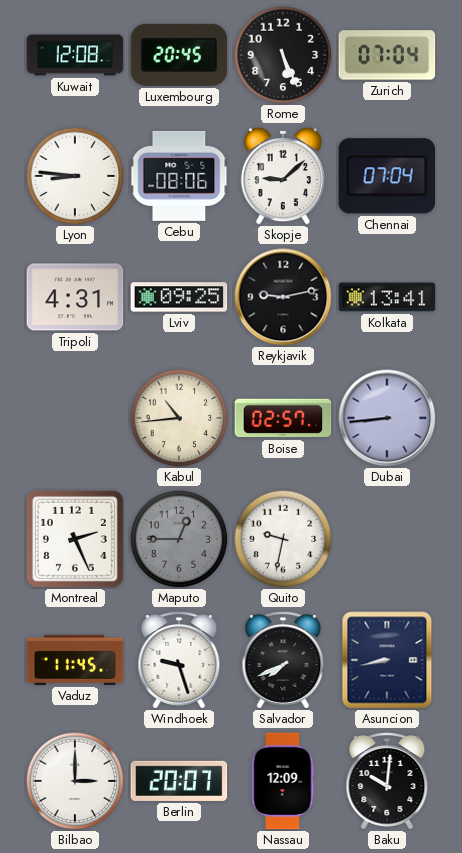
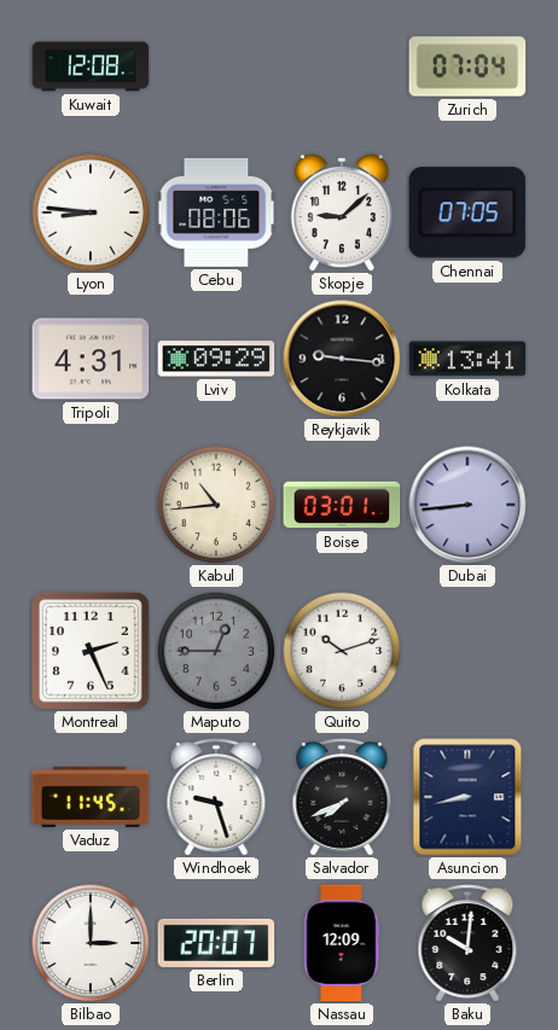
Luxembourg: 20:45 -> none
Rome: 5:26 -> none
Chennai: 07:04 -> 07:05
Lviv: 09:25 -> 09:29
Reykjavik: 9:13 -> 9:16
Boise: 02:57 -> 03:01
Quito: 9:32 -> 10:12
